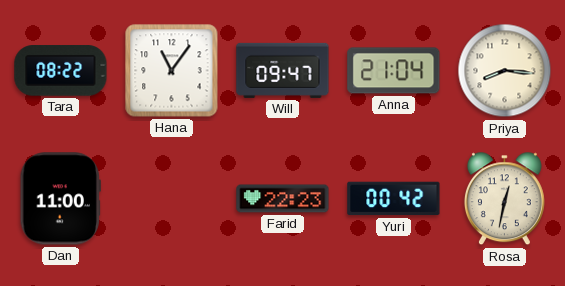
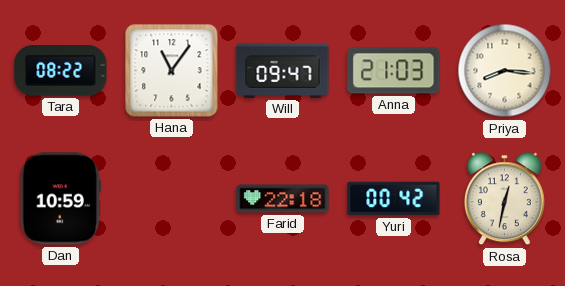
Anna: 21:04 -> 21:03
Dan: 11:00 -> 10:59
Farid: 22:23 -> 22:18
